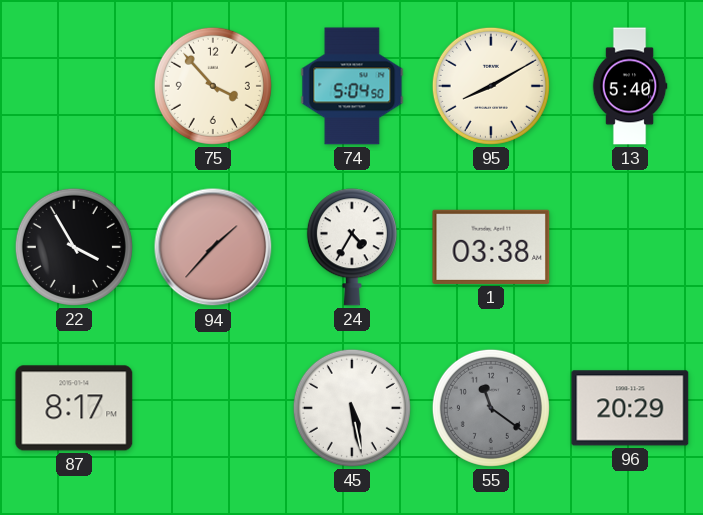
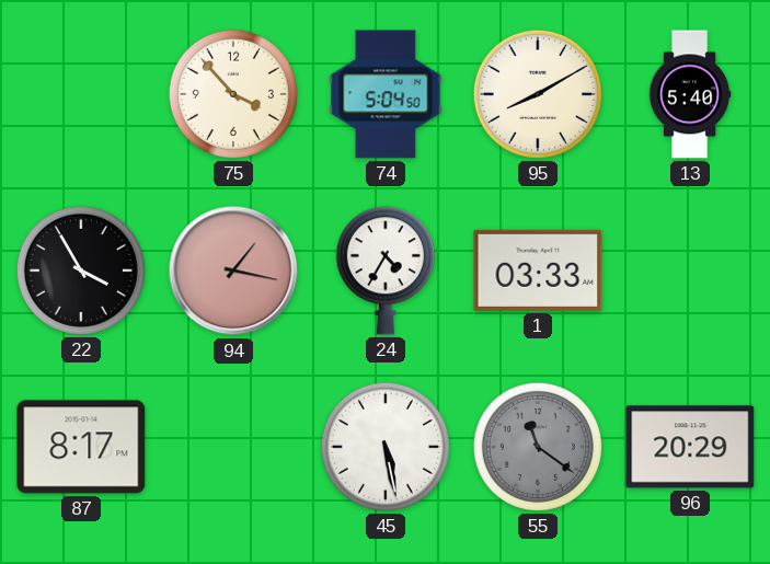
94: 1:37 -> 1:17
1: 03:38 -> 03:33
